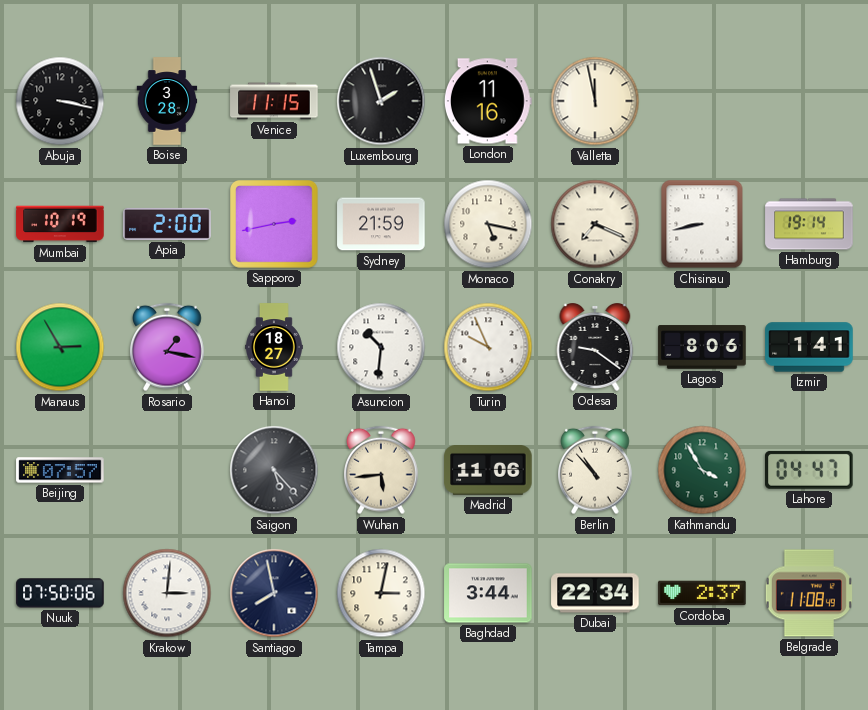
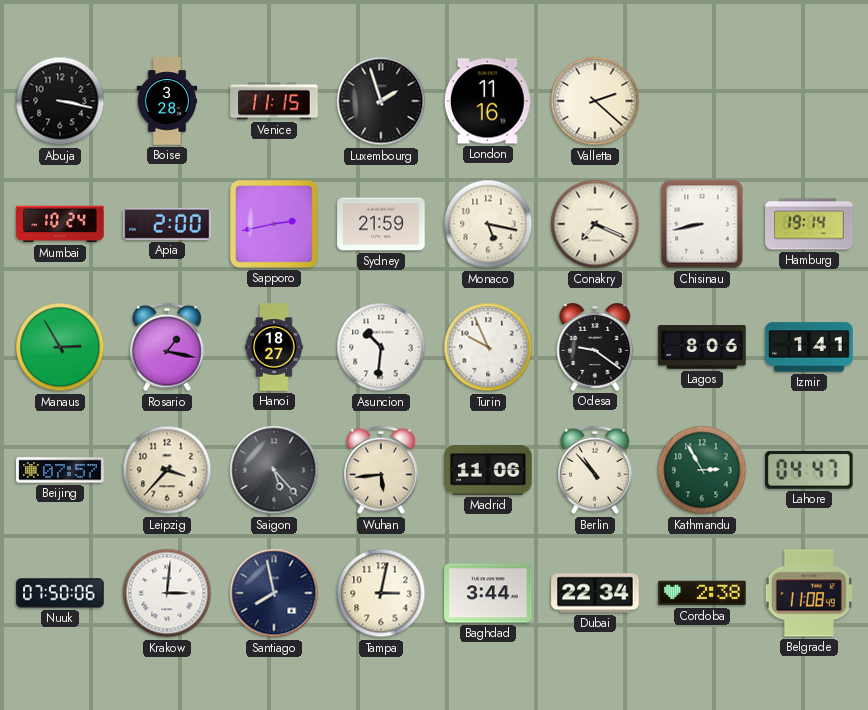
Valletta: 11:58 -> 2:22
Mumbai: 10:19 -> 10:24
Leipzig: none -> 3:37
Kathmandu: 3:55 -> 2:55
Cordoba: 2:37 -> 2:38
